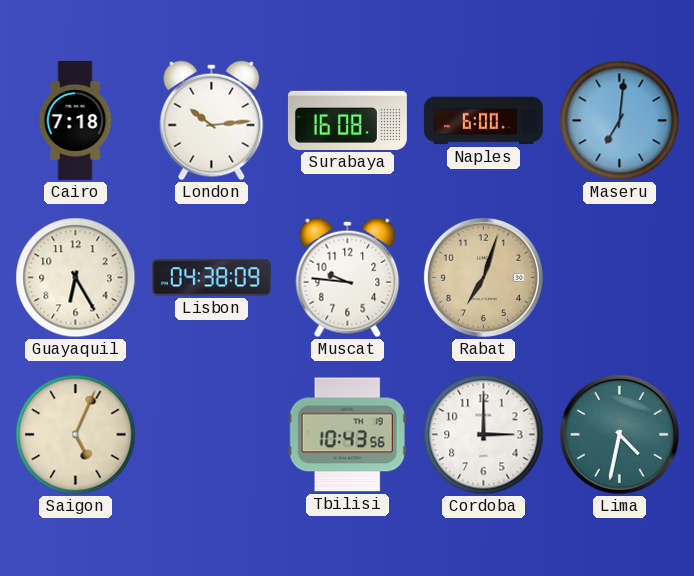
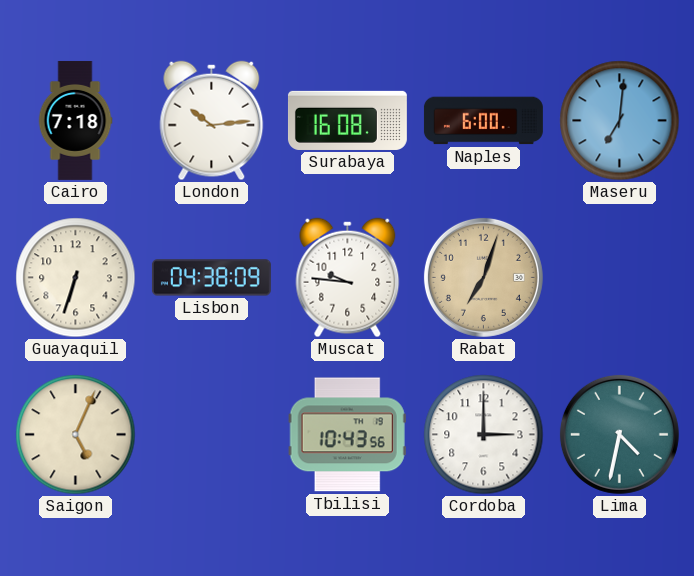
Guayaquil: 6:25 -> 6:33
